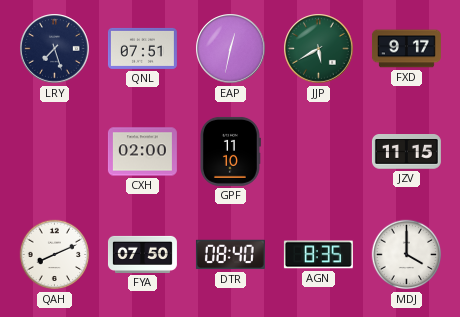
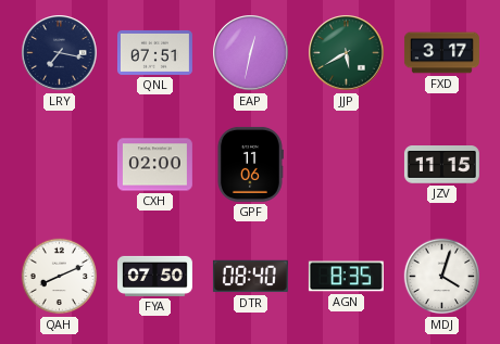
LRY: 7:27 -> 7:17
FXD: 9:17 -> 3:17
GPF: 11:10 -> 11:06
MDJ: 4:00 -> 4:03
